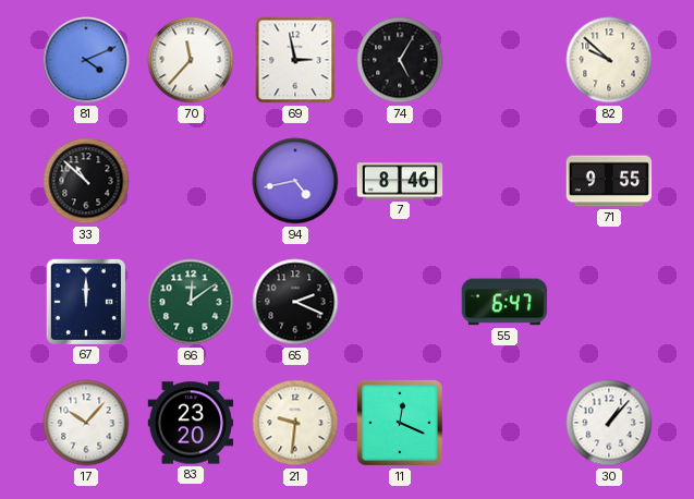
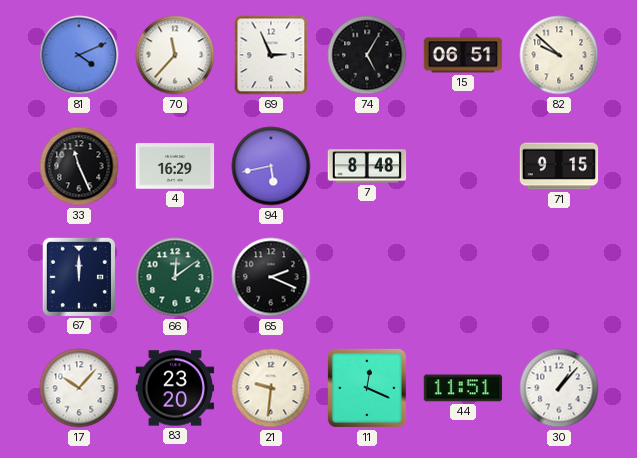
69: 2:58 -> 2:56
15: none -> 06:51
33: 10:52 -> 11:26
4: none -> 16:29
94: 4:43 -> 5:43
7: 8:46 -> 8:48
71: 9:55 -> 9:15
55: 6:47 -> none
44: none -> 11:51
